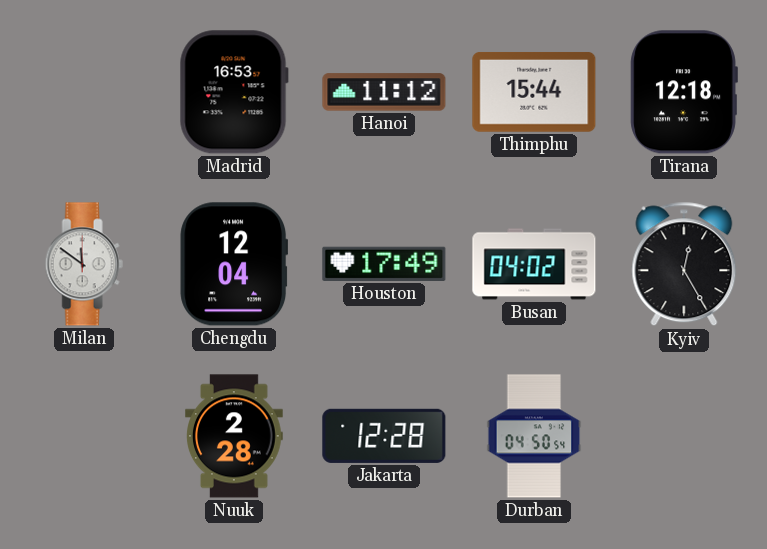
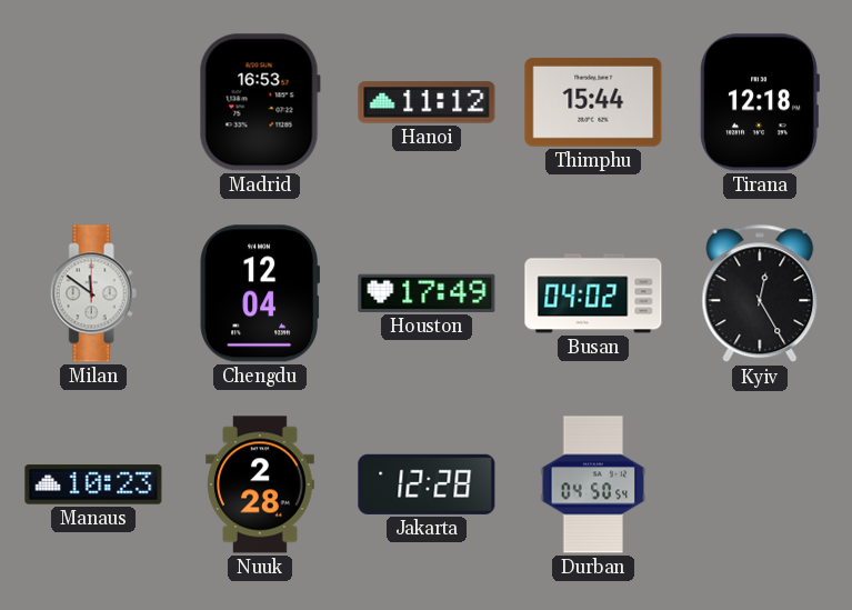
Manaus: none -> 10:23
